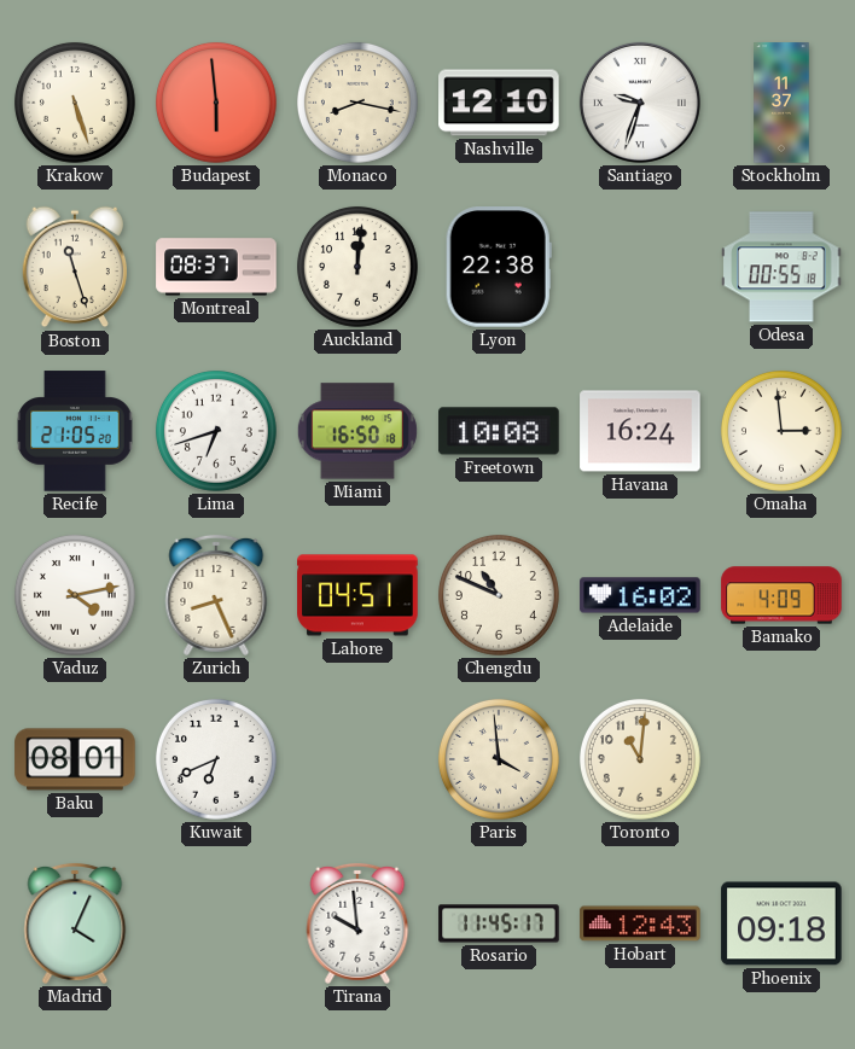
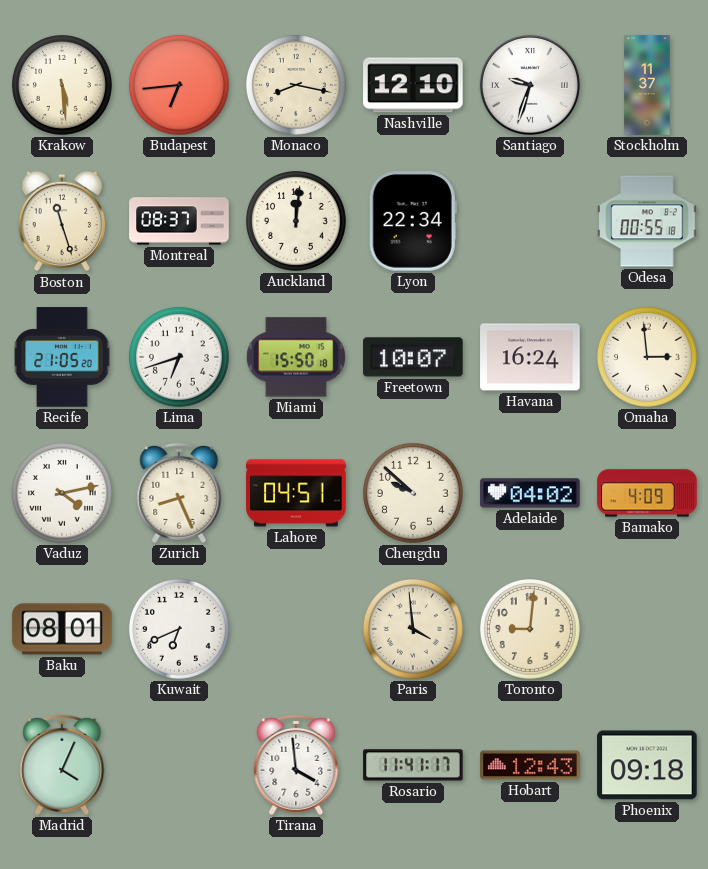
Krakow: 5:27 -> 5:29
Budapest: 5:59 -> 6:44
Lyon: 22:38 -> 22:34
Miami: 16:50 -> 15:50
Freetown: 10:08 -> 10:07
Chengdu: 10:49 -> 9:52
Adelaide: 16:02 -> 04:02
Toronto: 11:01 -> 9:01
Tirana: 9:59 -> 3:59
Rosario: 11:45 -> 11:41
